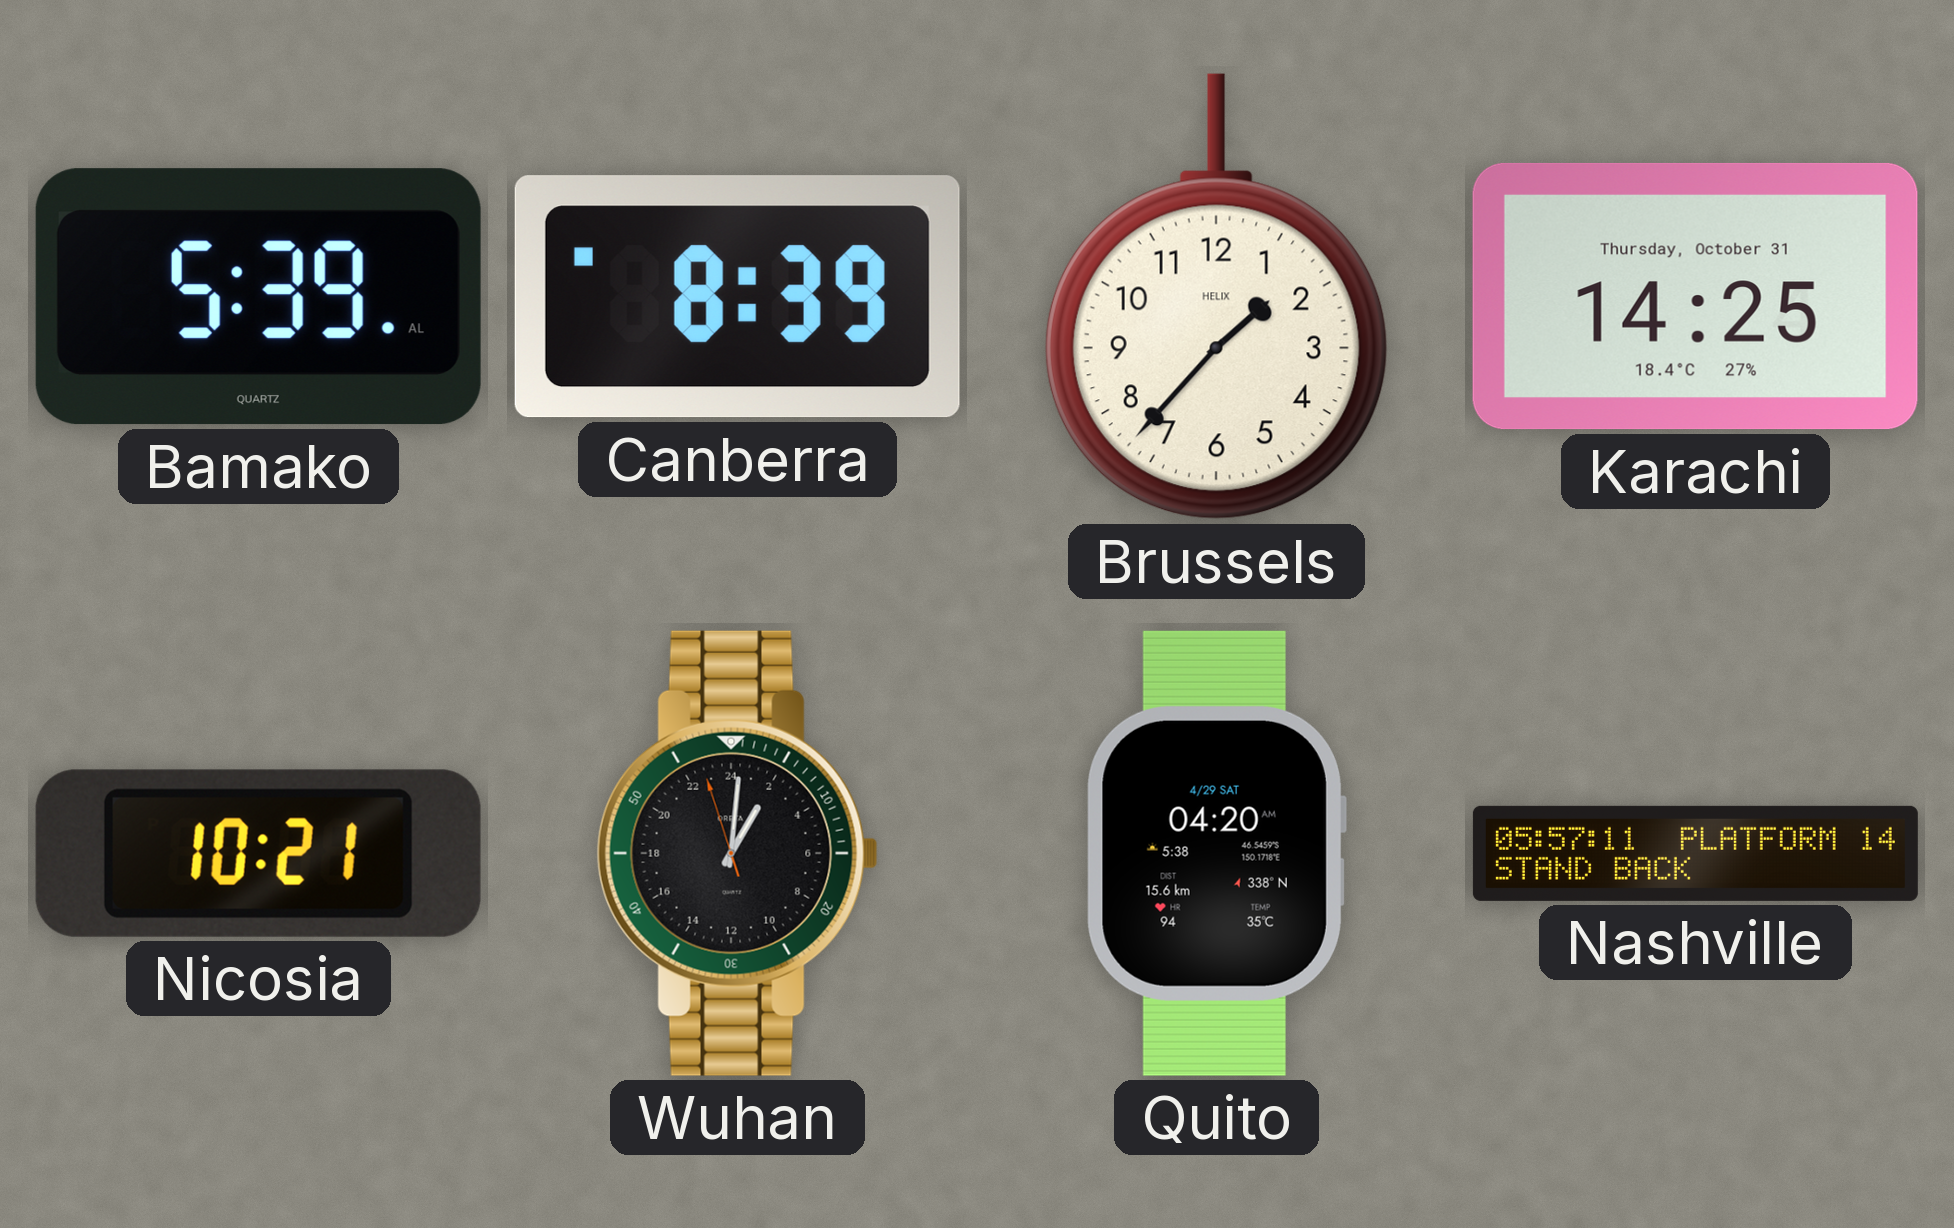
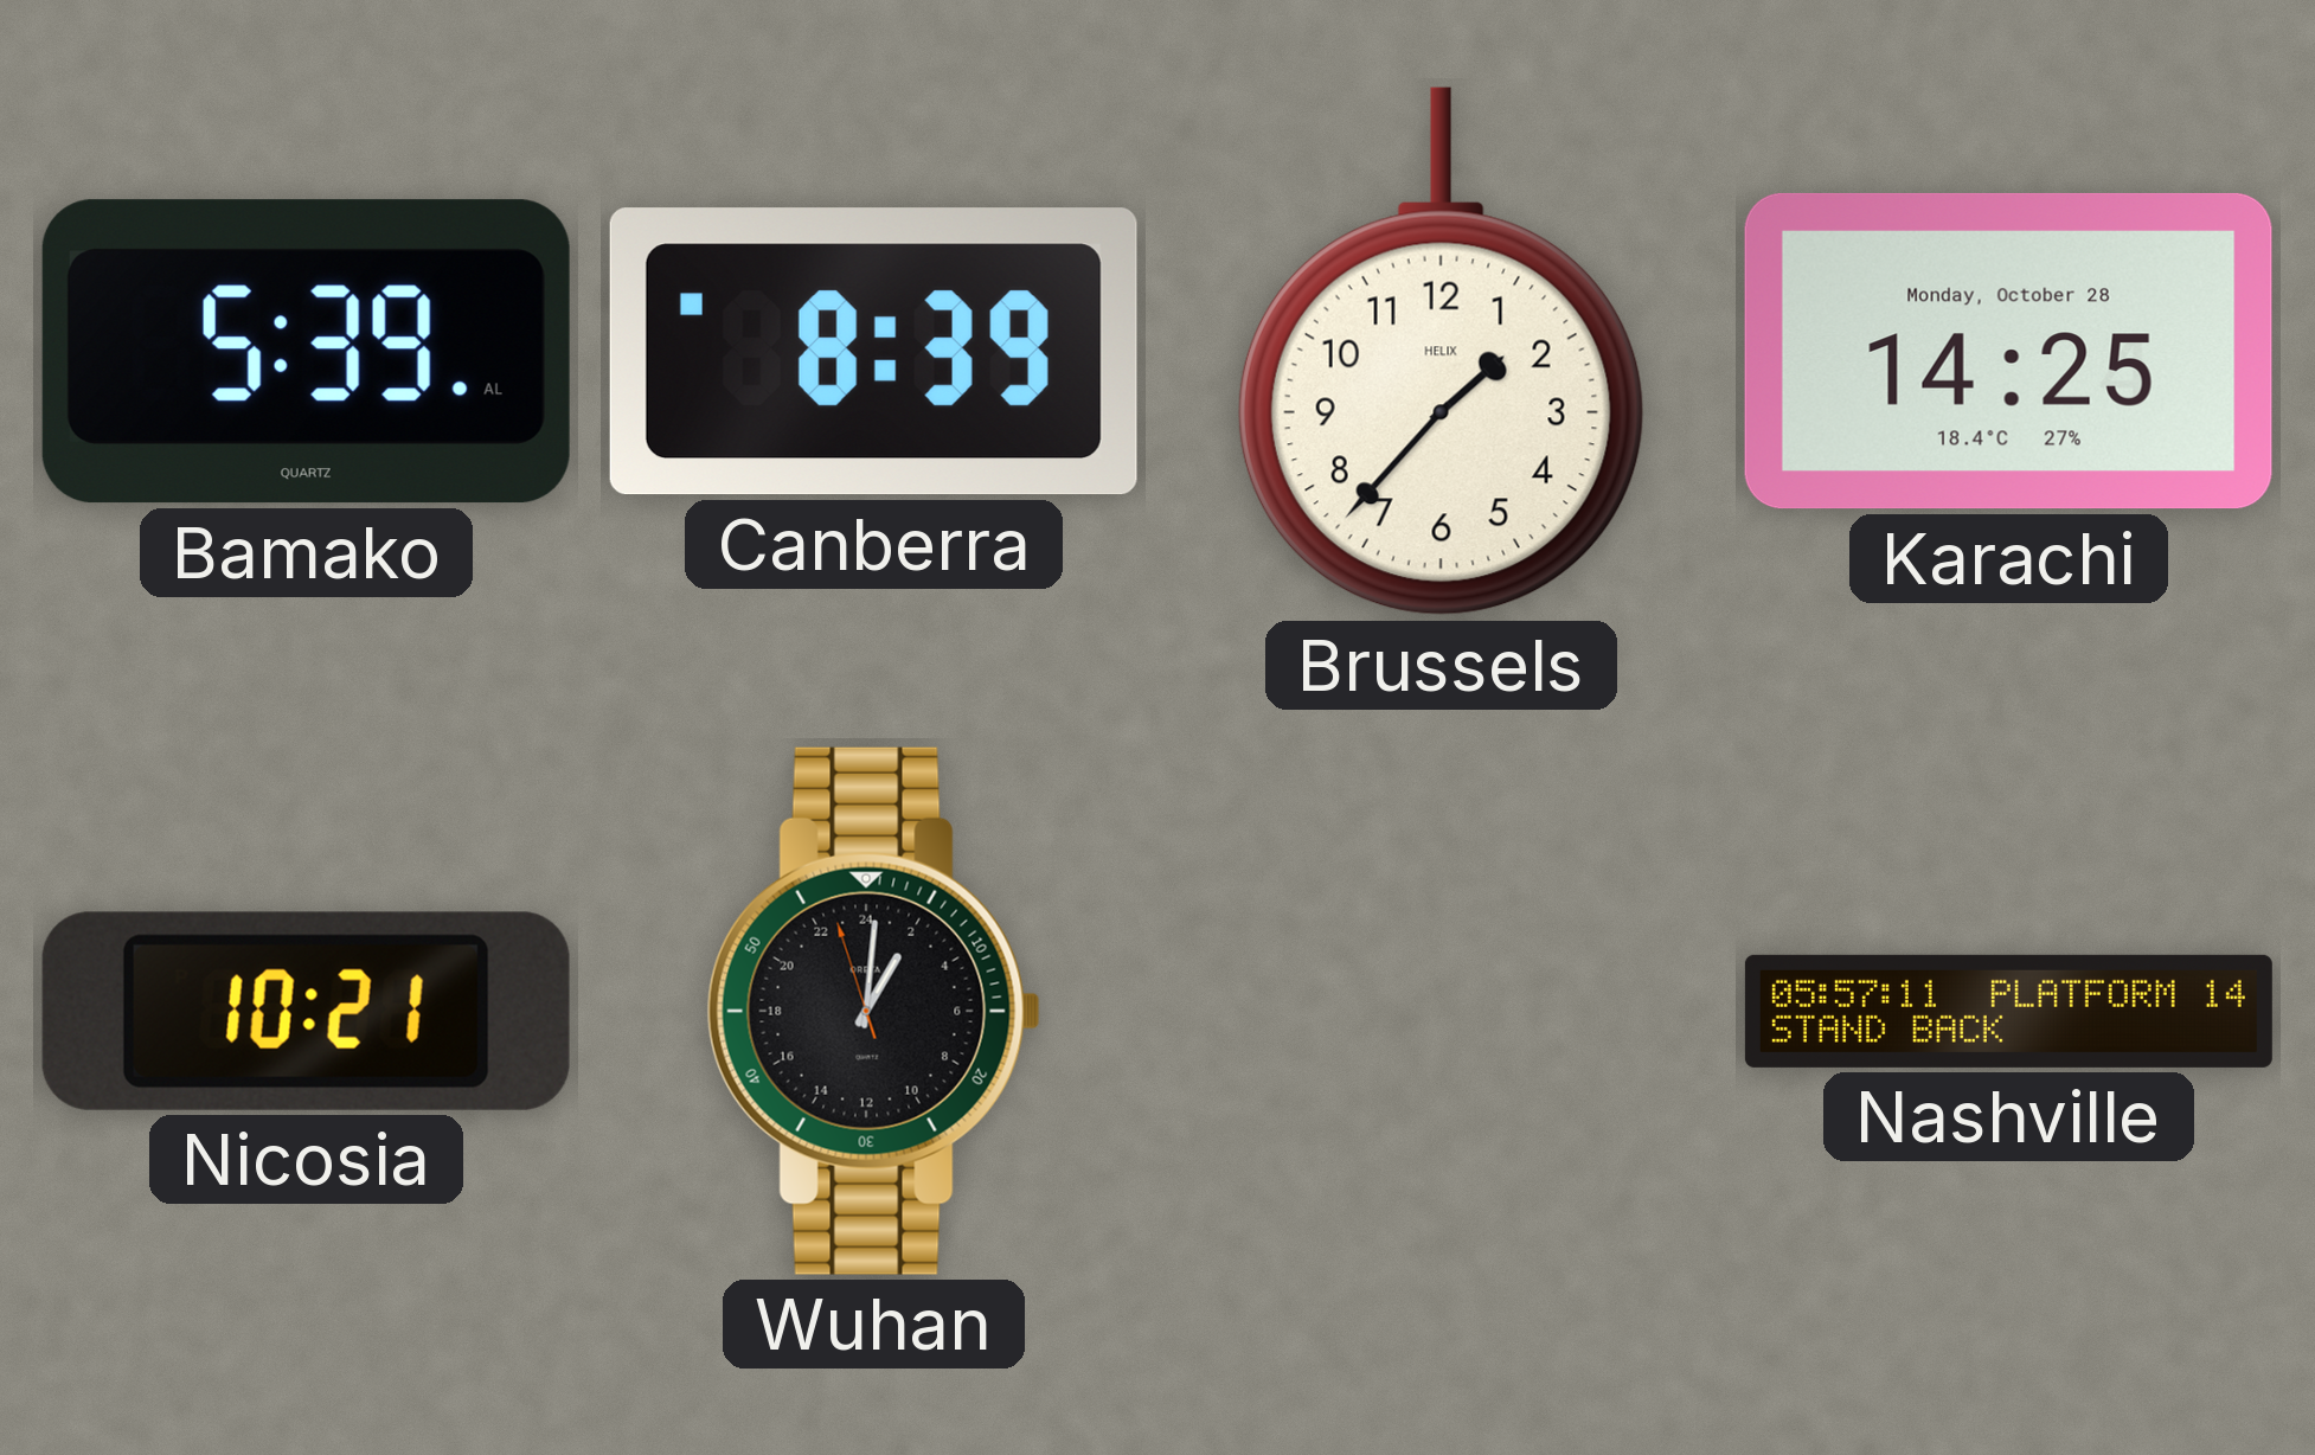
Karachi date: Thursday, October 31 -> Monday, October 28
Quito: 04:20 -> none
